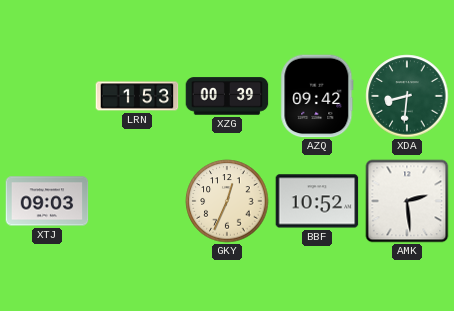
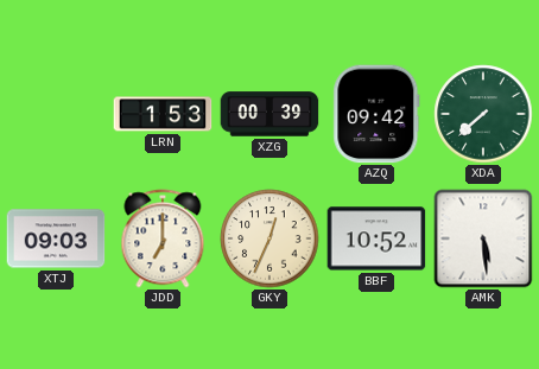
XDA: 8:31 -> 7:38
JDD: none -> 7:00
AMK: 2:29 -> 5:29
